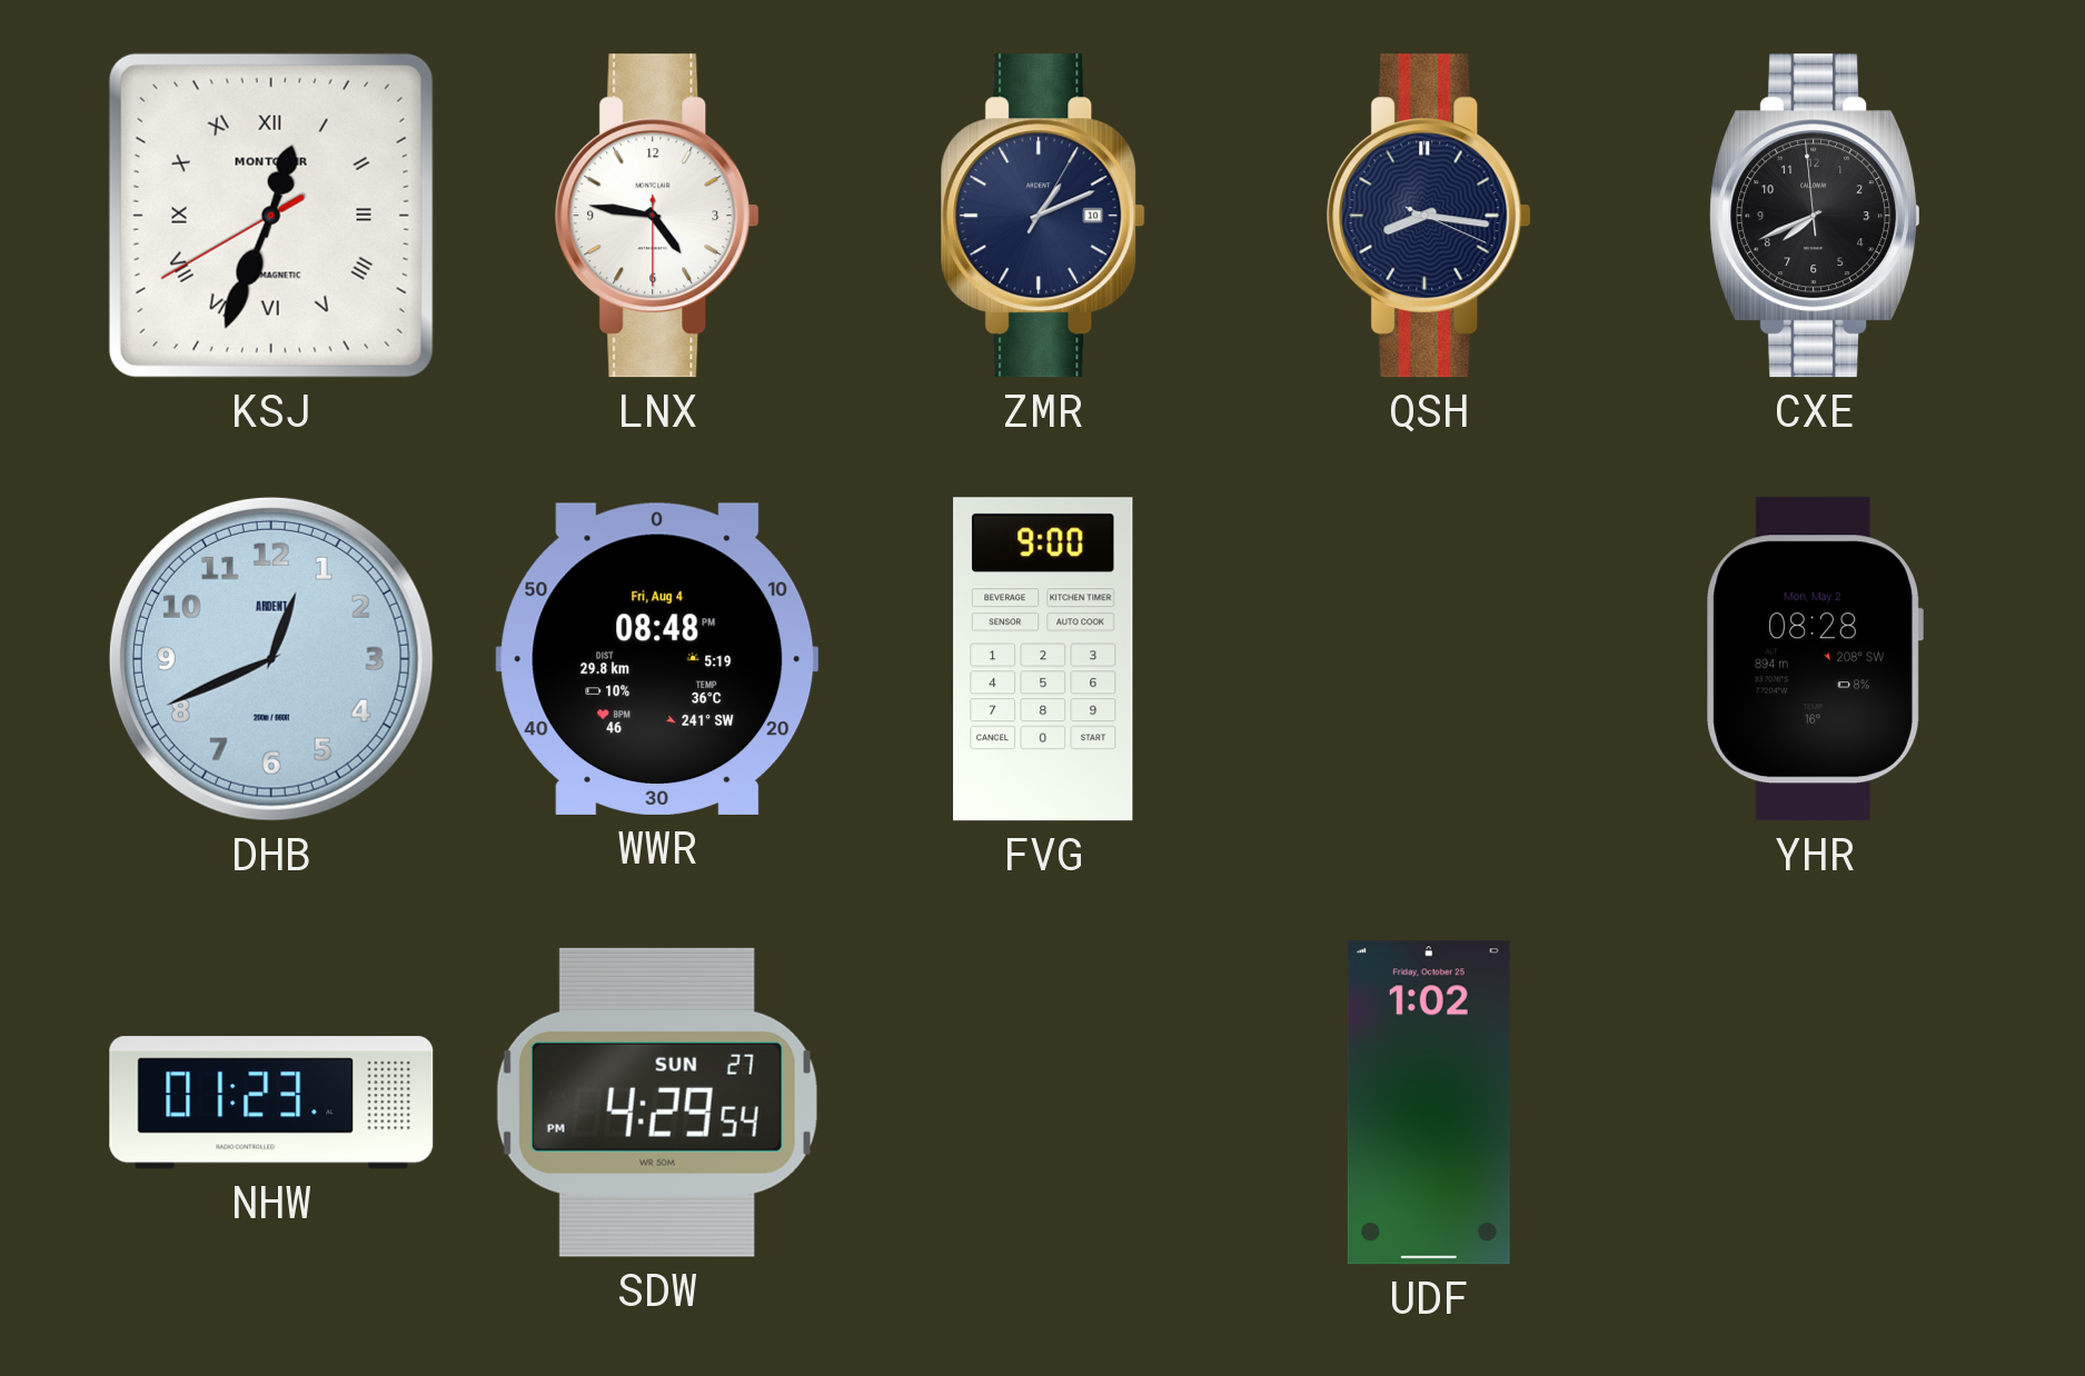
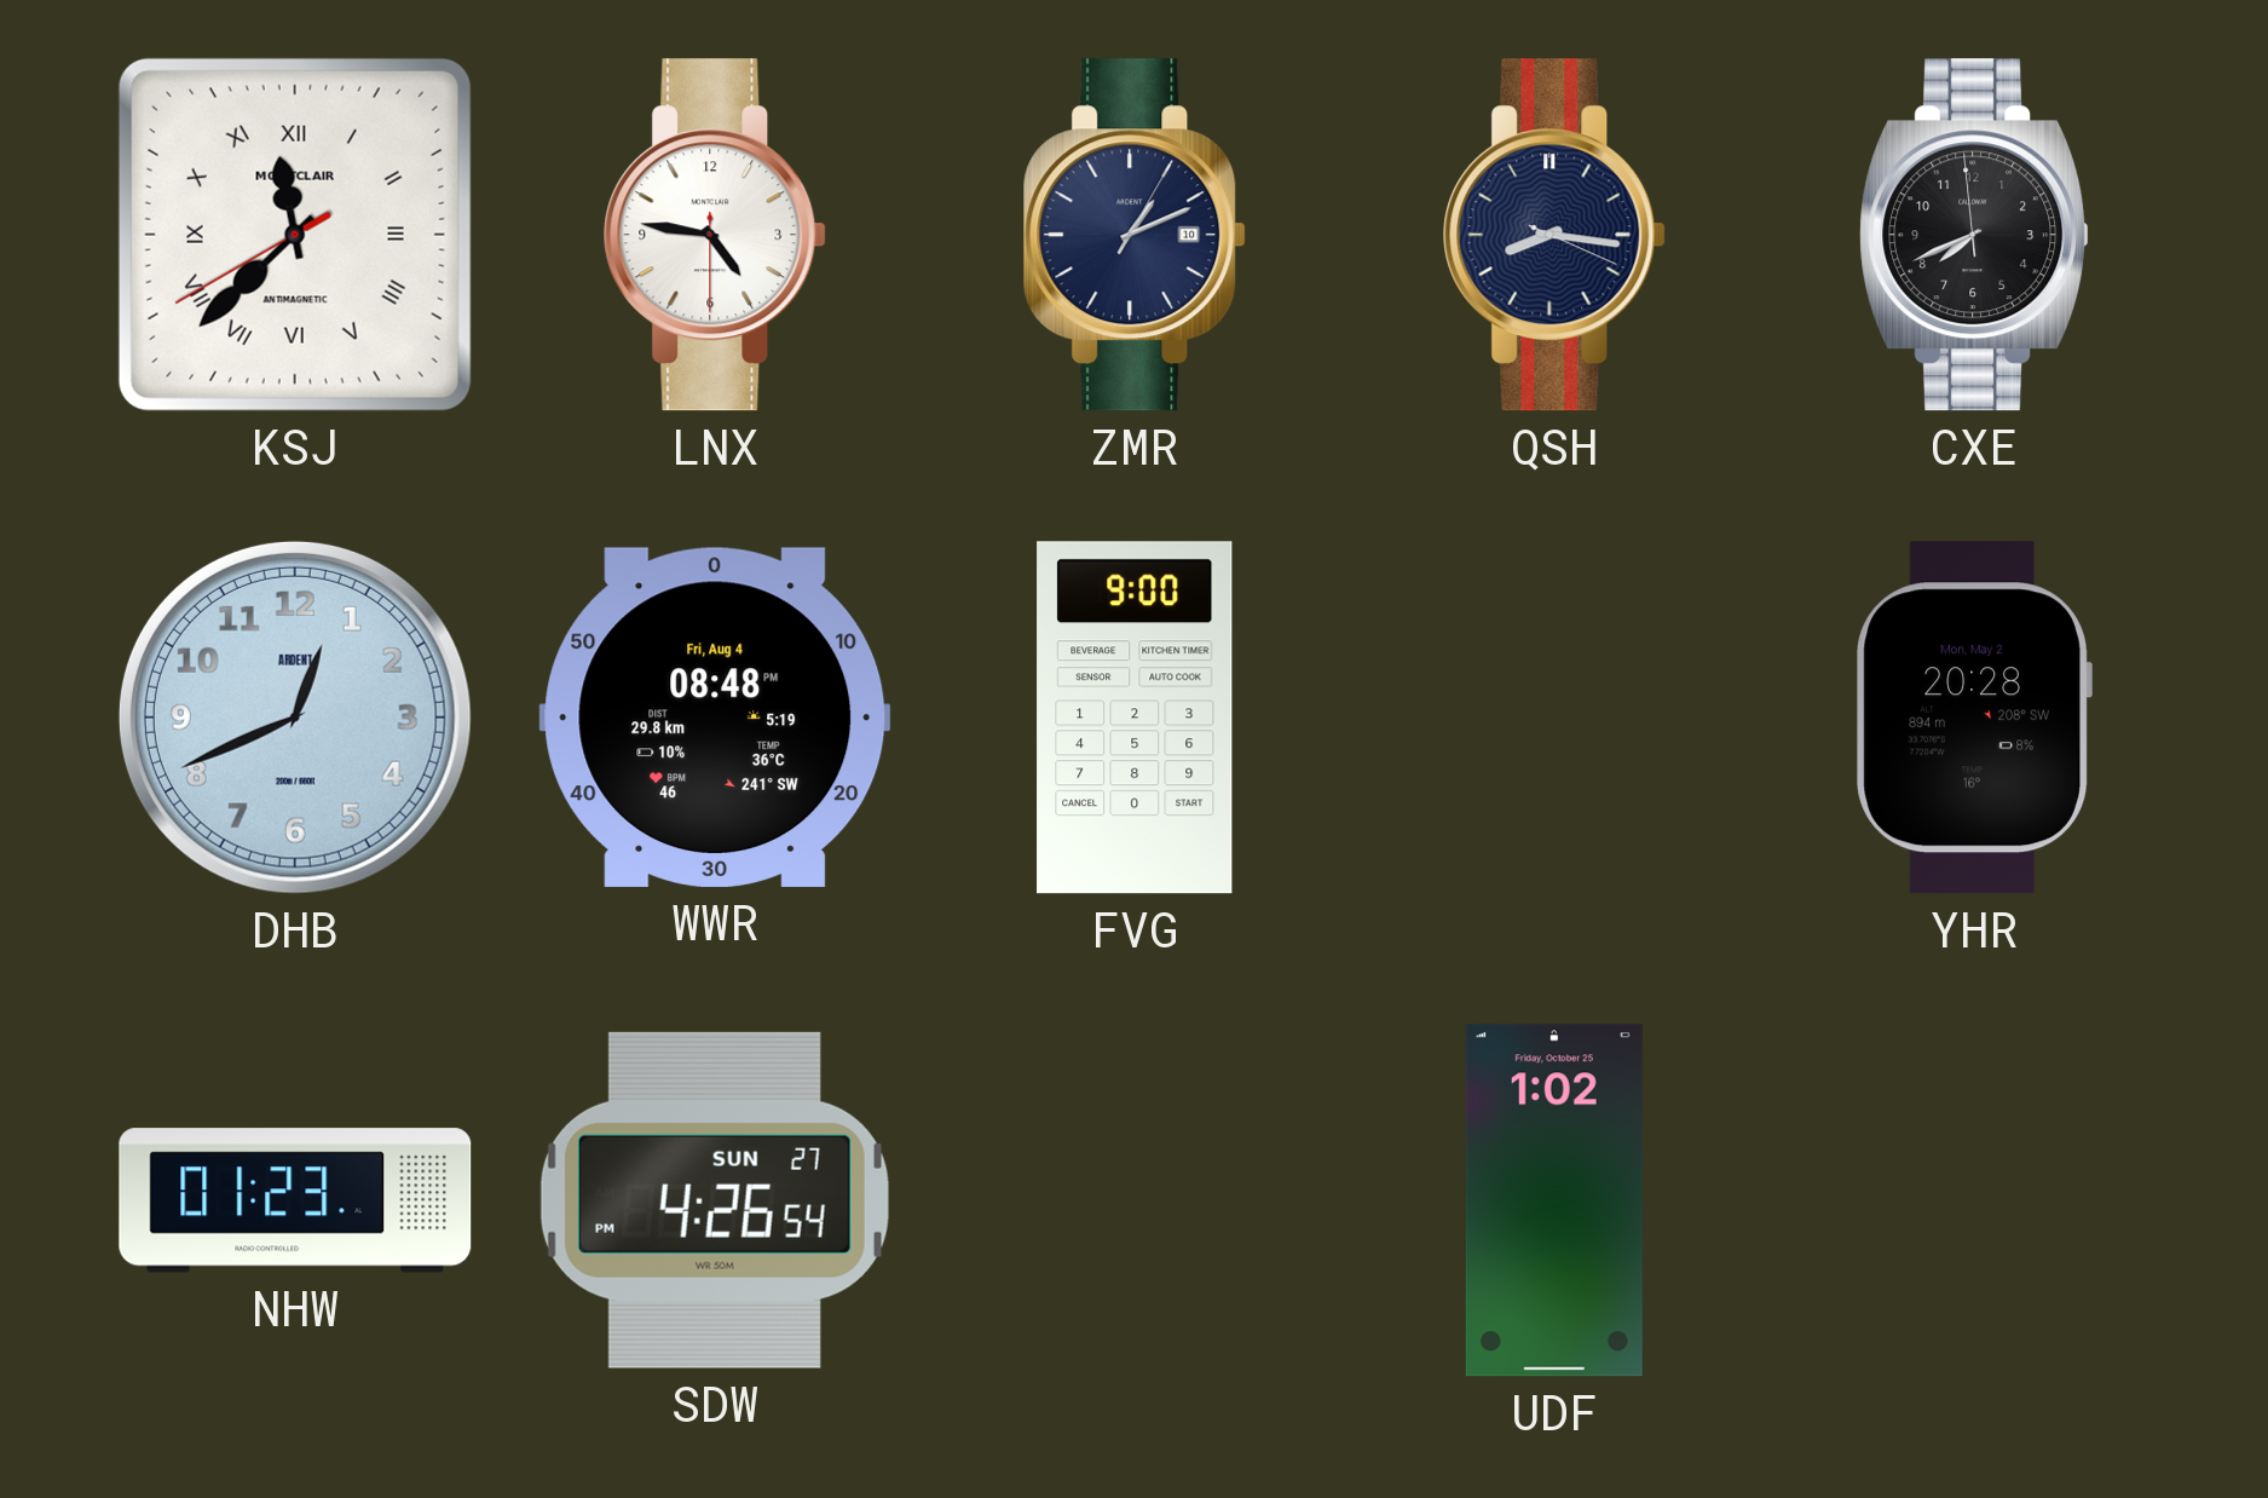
KSJ: 12:33 -> 11:37
YHR: 08:28 -> 20:28
SDW: 4:29 -> 4:26
